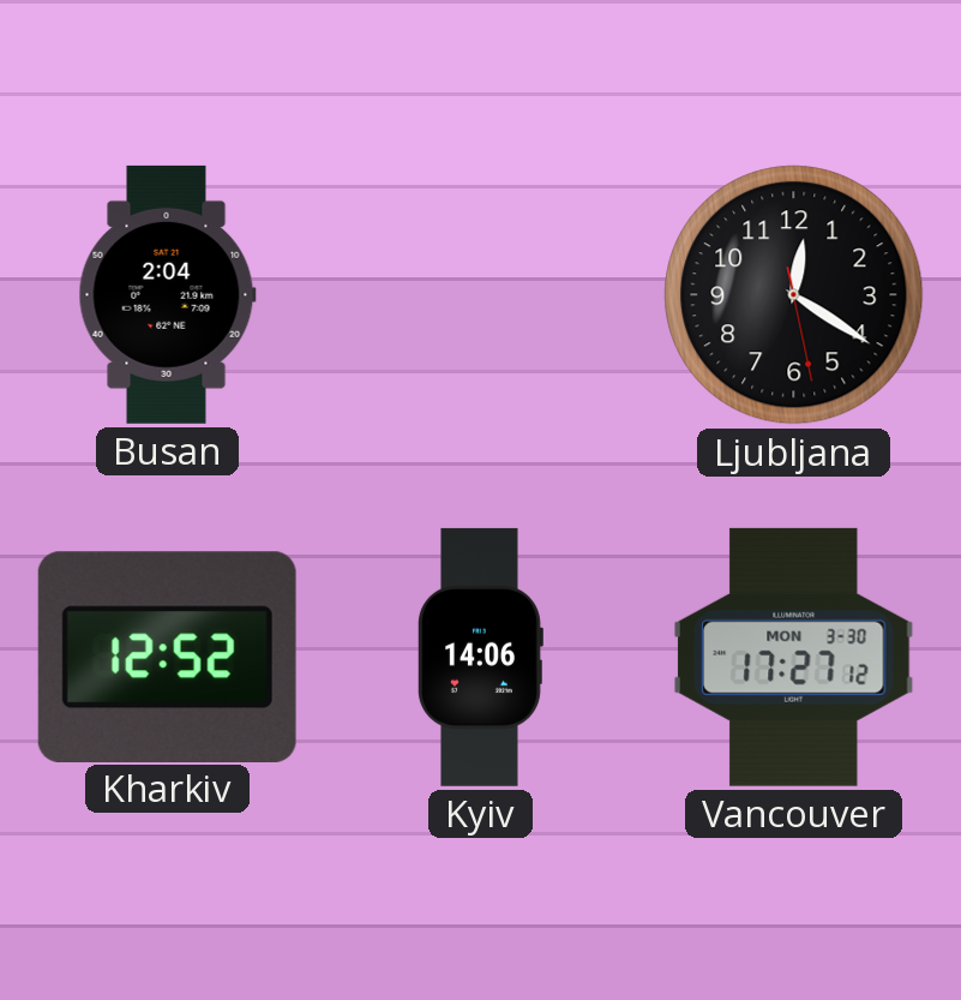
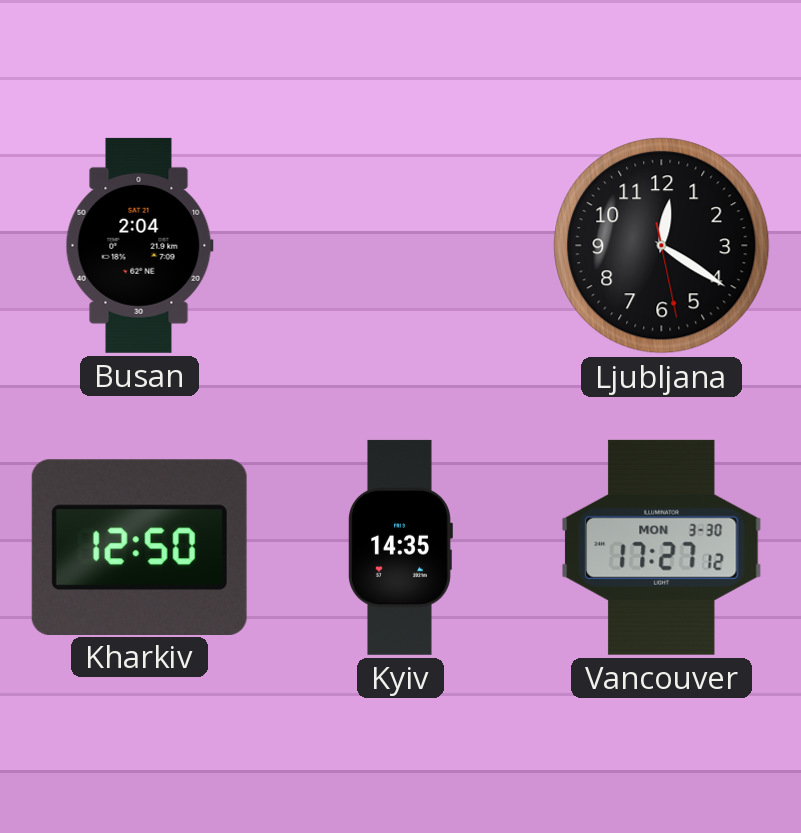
Kharkiv: 12:52 -> 12:50
Kyiv: 14:06 -> 14:35
